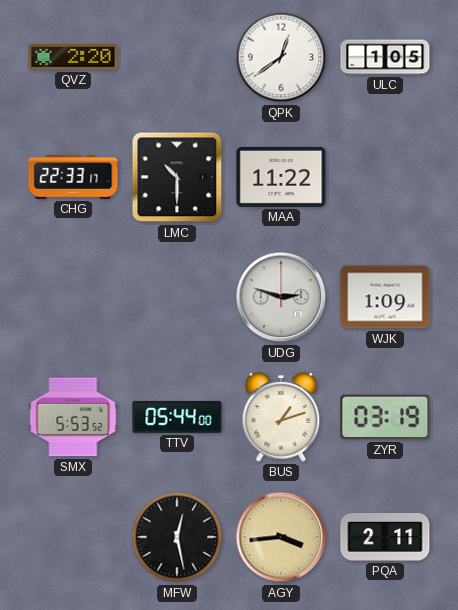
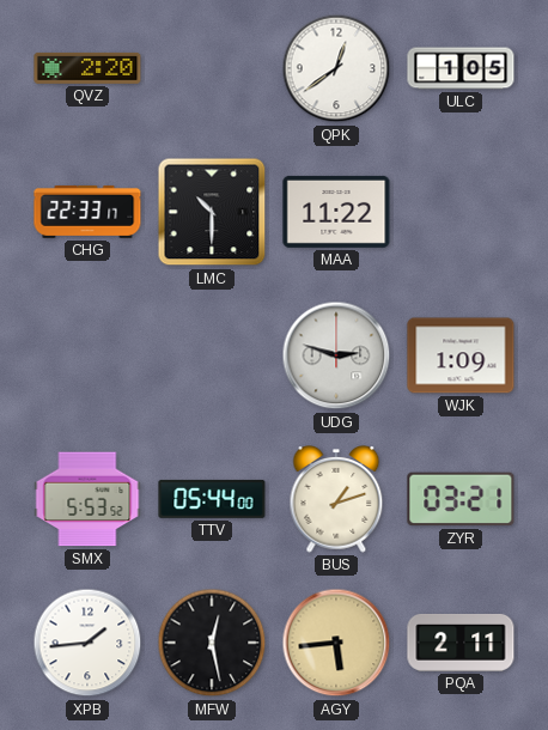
ZYR: 03:19 -> 03:21
XPB: none -> 1:44
AGY: 3:44 -> 5:44
